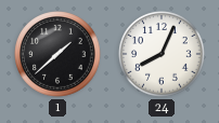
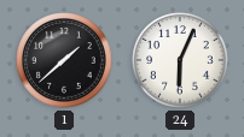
24: 8:04 -> 6:04
